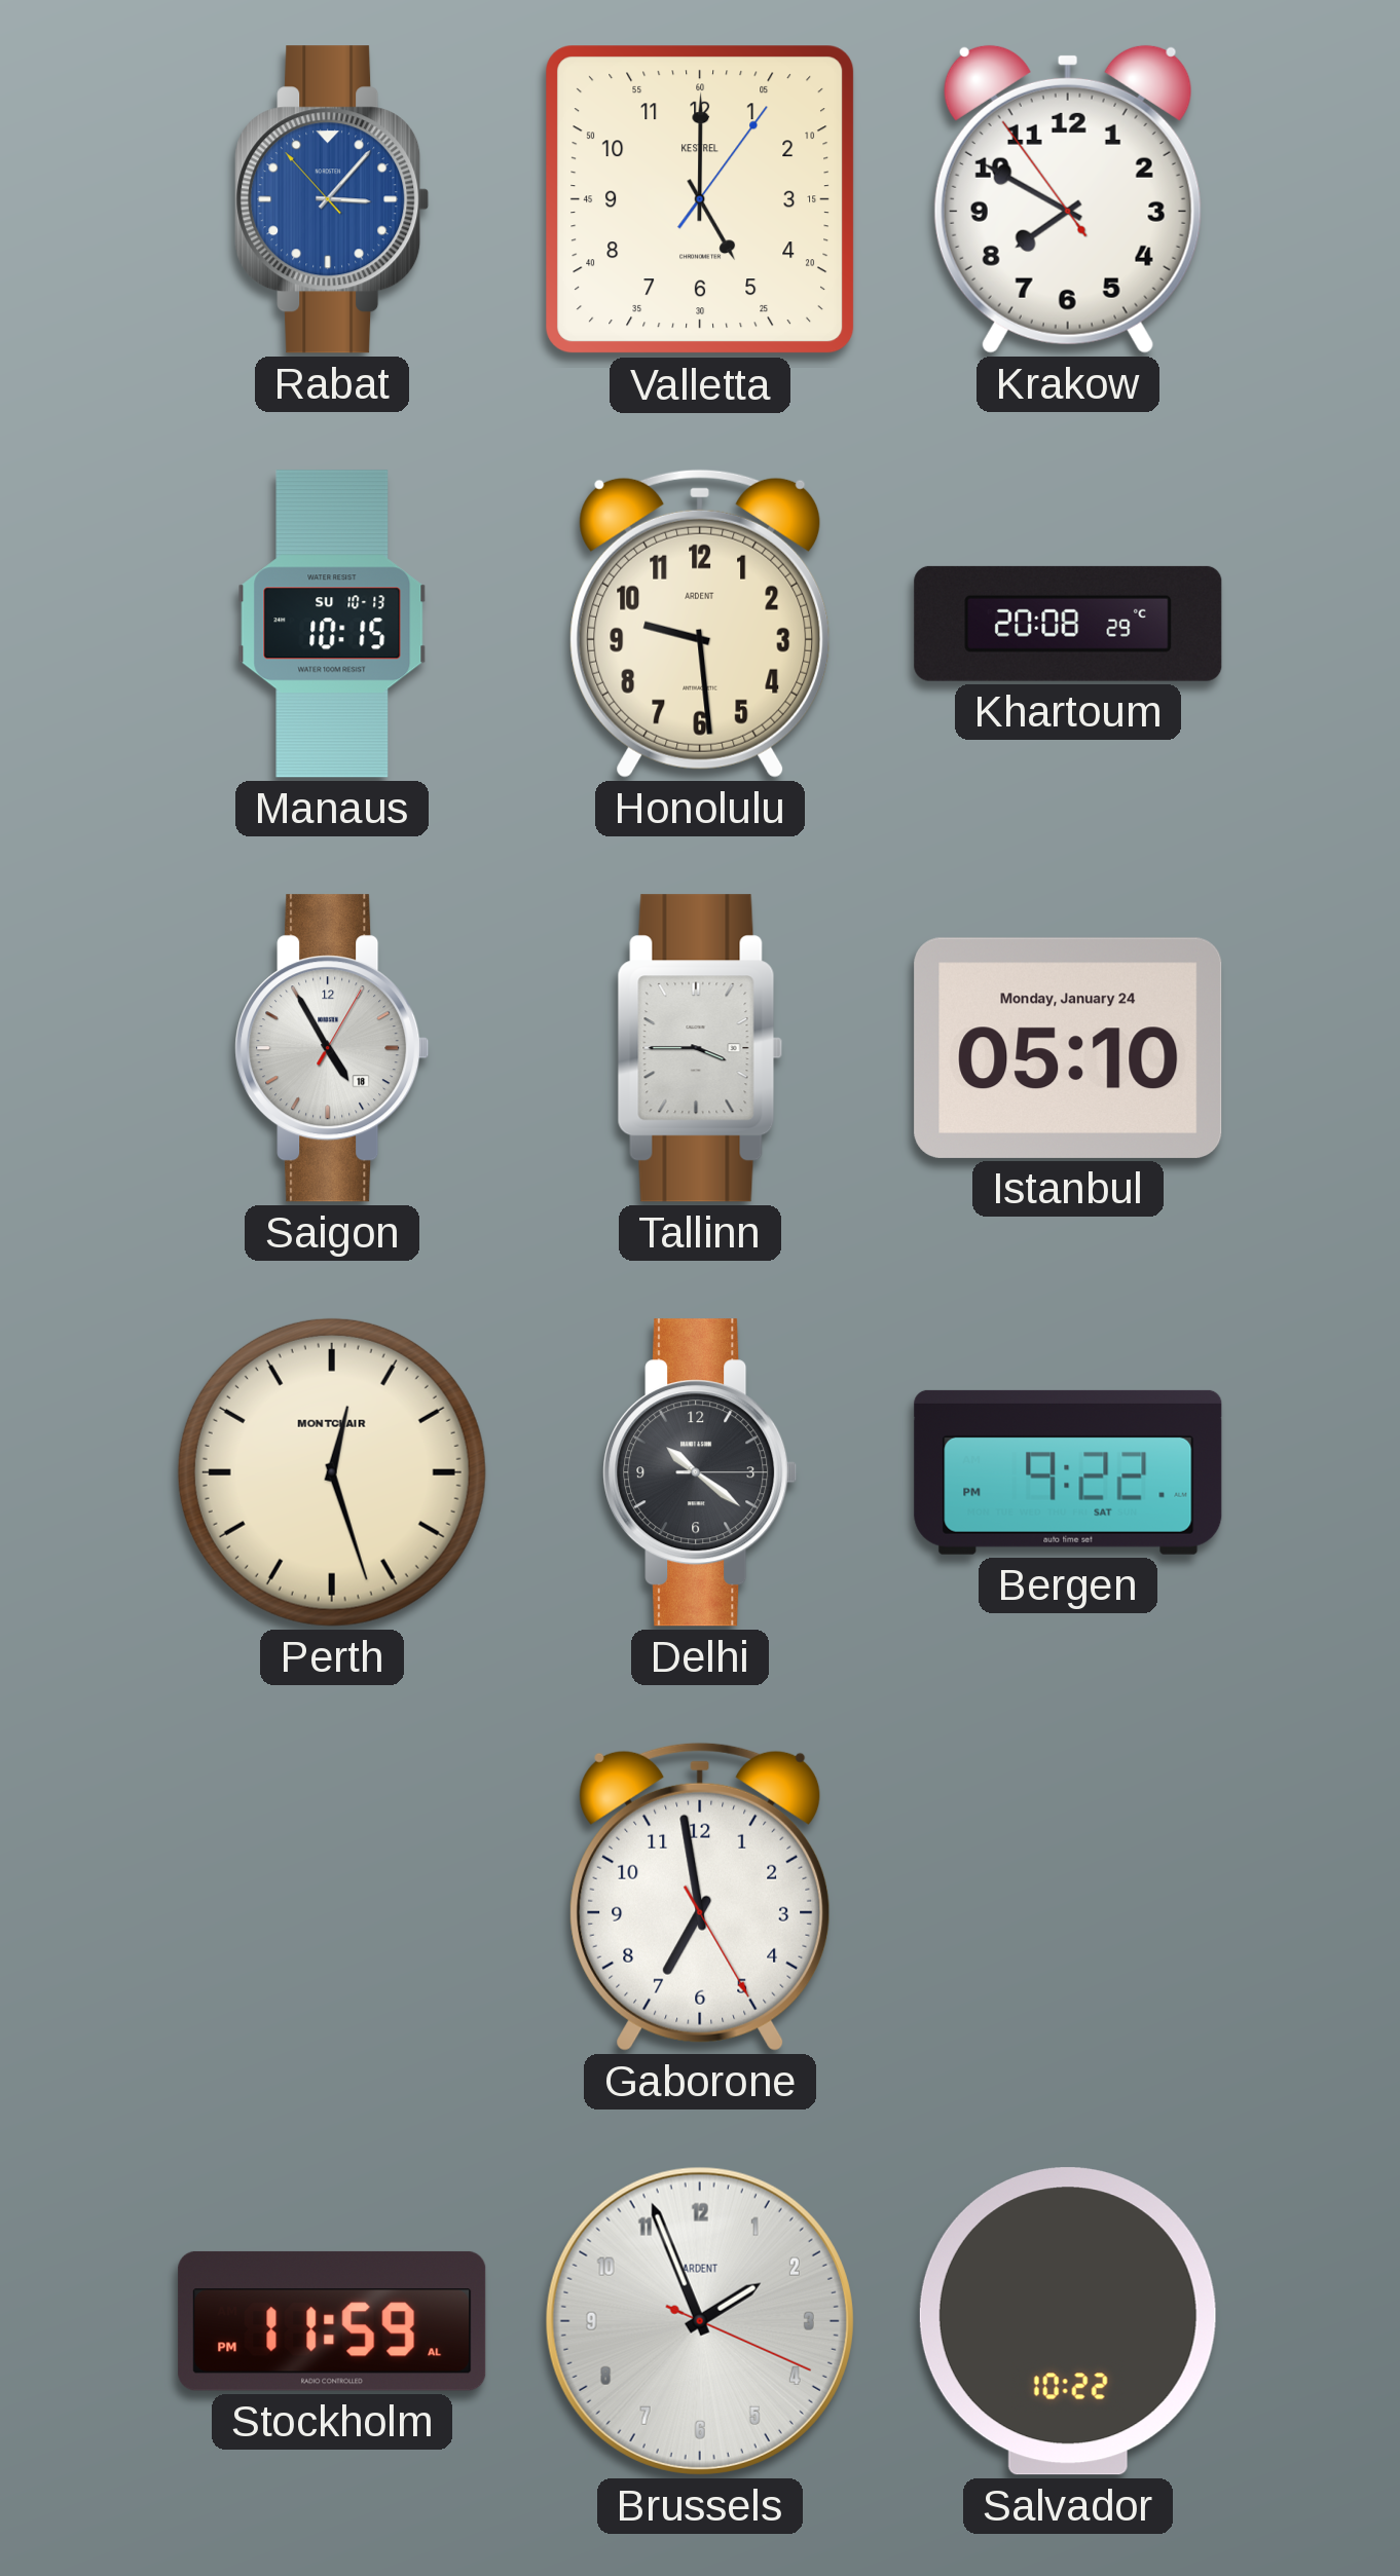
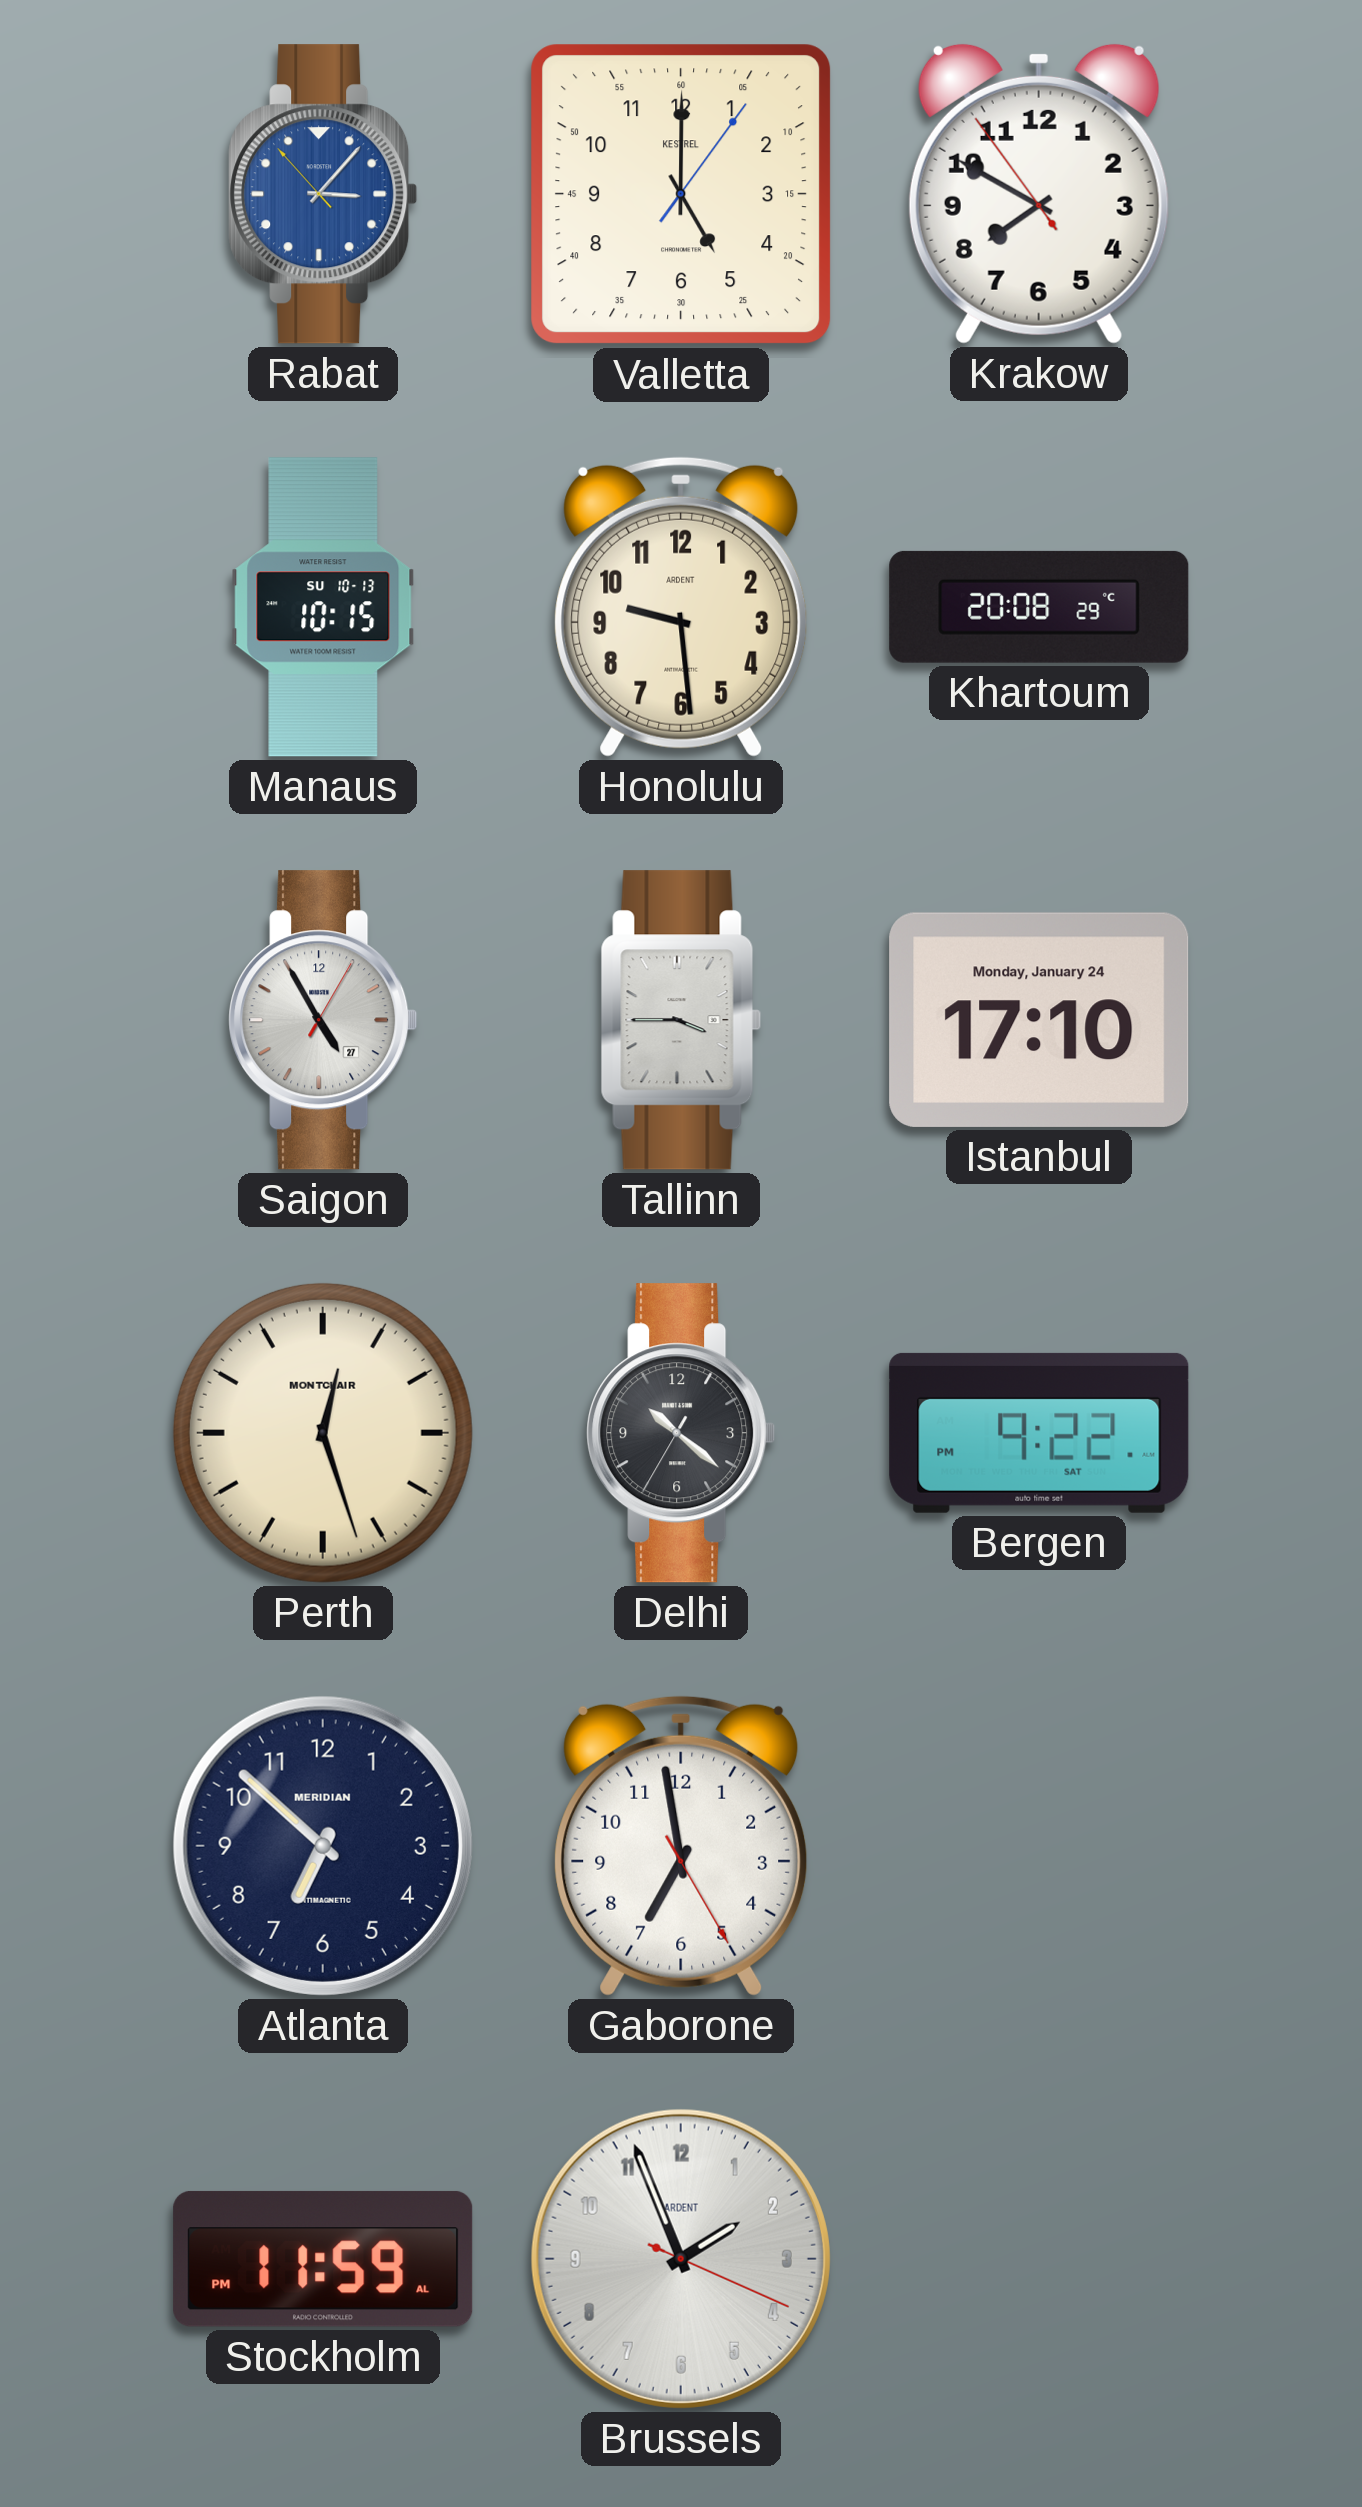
Saigon date: 18 -> 27
Istanbul: 05:10 -> 17:10
Delhi: 10:21:15 -> 10:21:35
Atlanta: none -> 6:52
Salvador: 10:22 -> none
